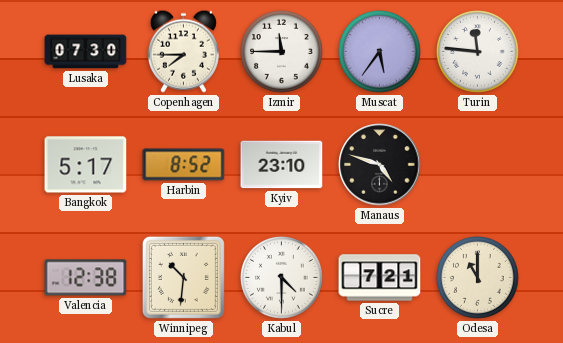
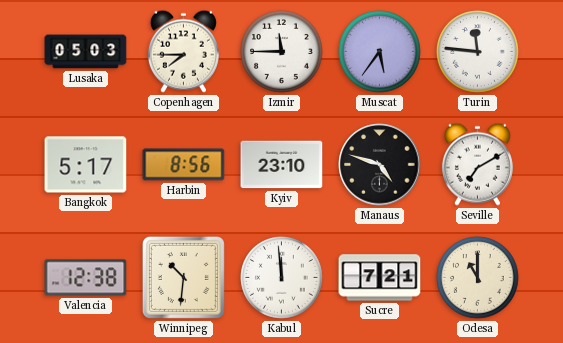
Lusaka: 07:30 -> 05:03
Harbin: 8:52 -> 8:56
Seville: none -> 7:10
Kabul: 4:30 -> 11:59
